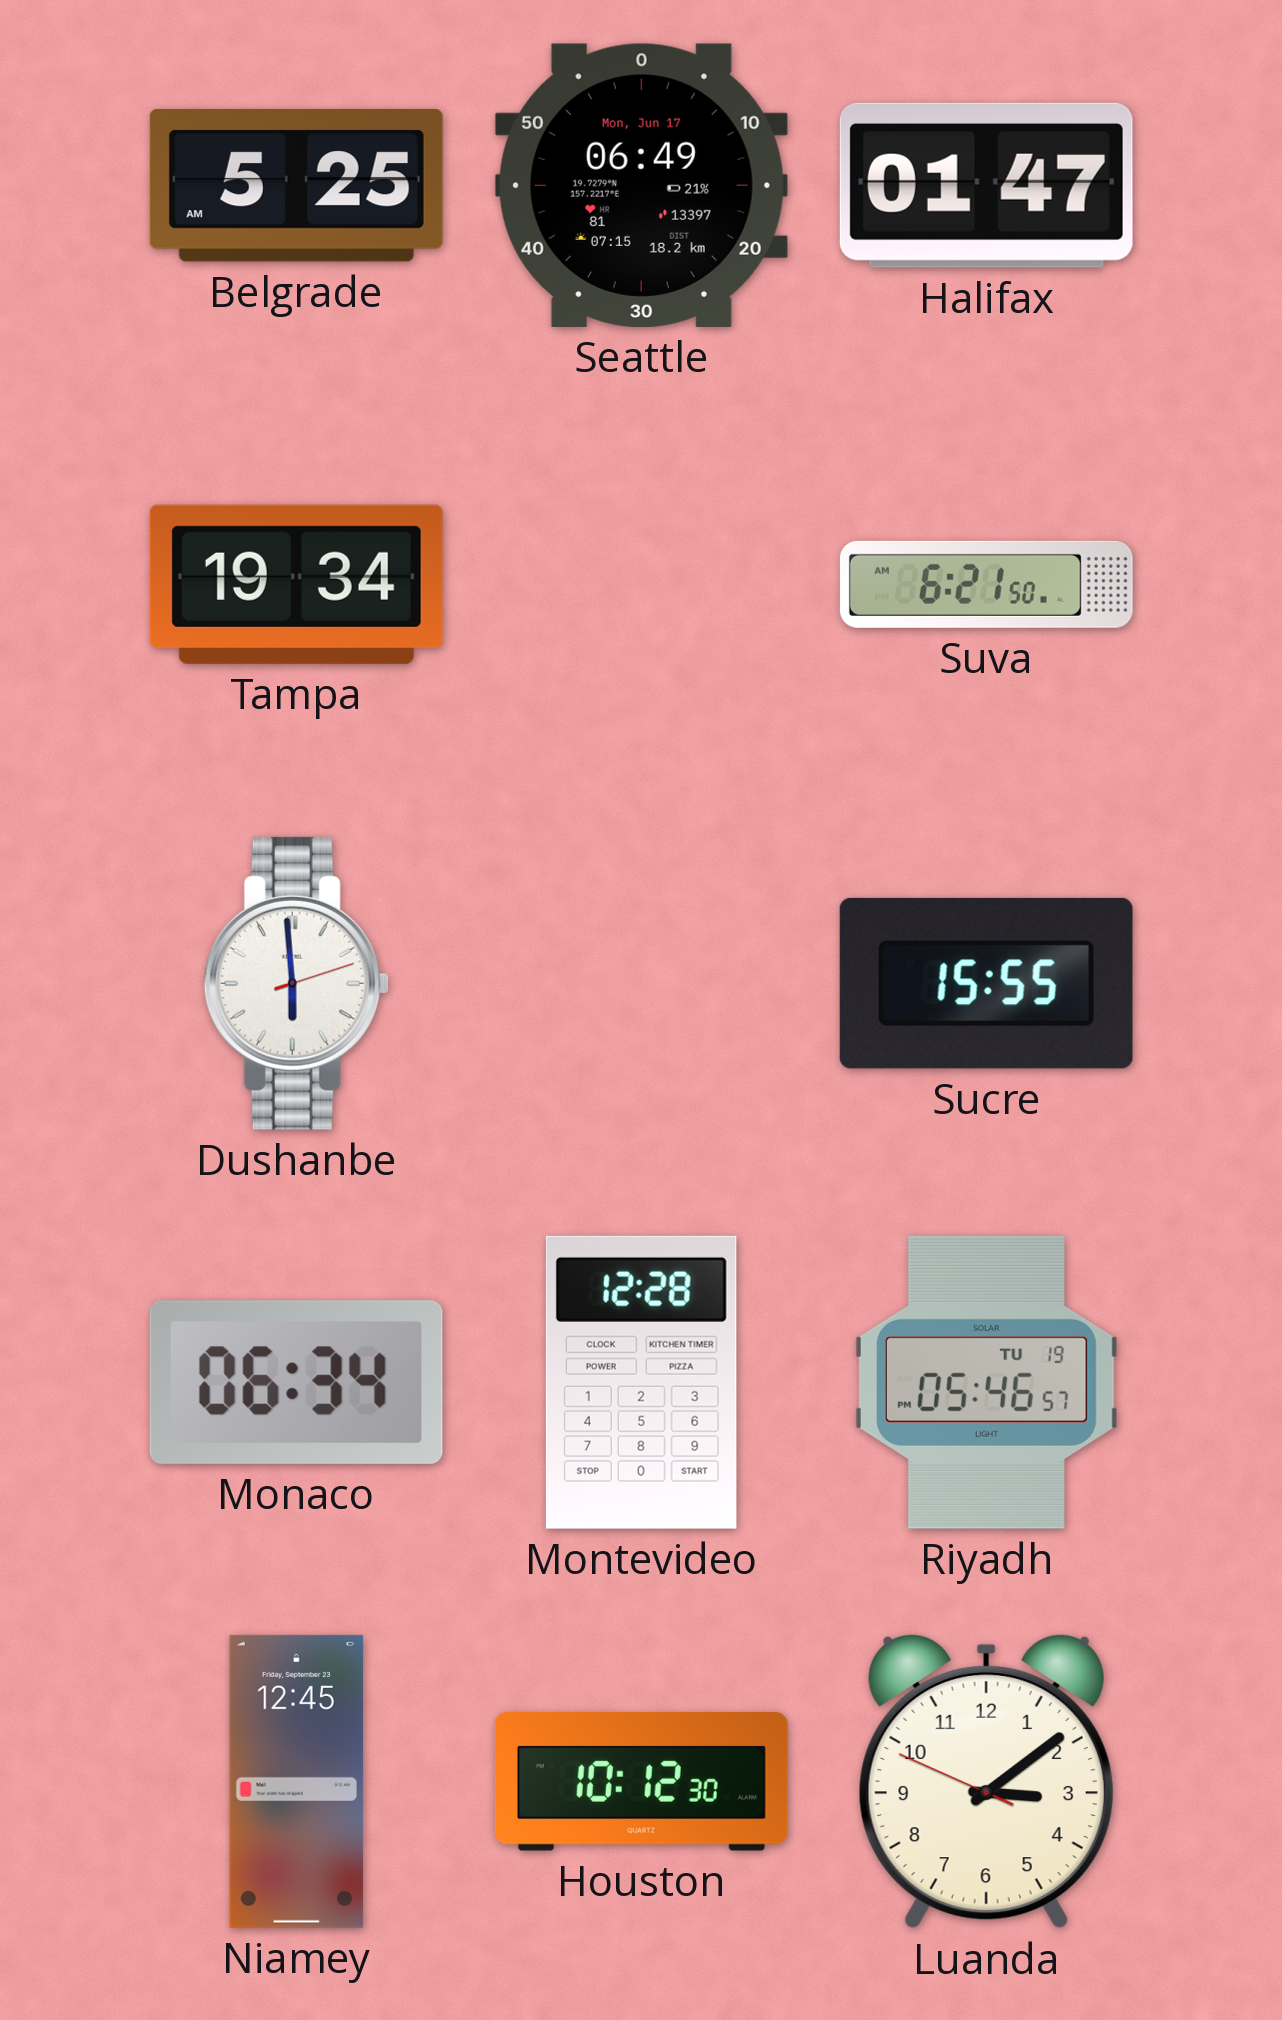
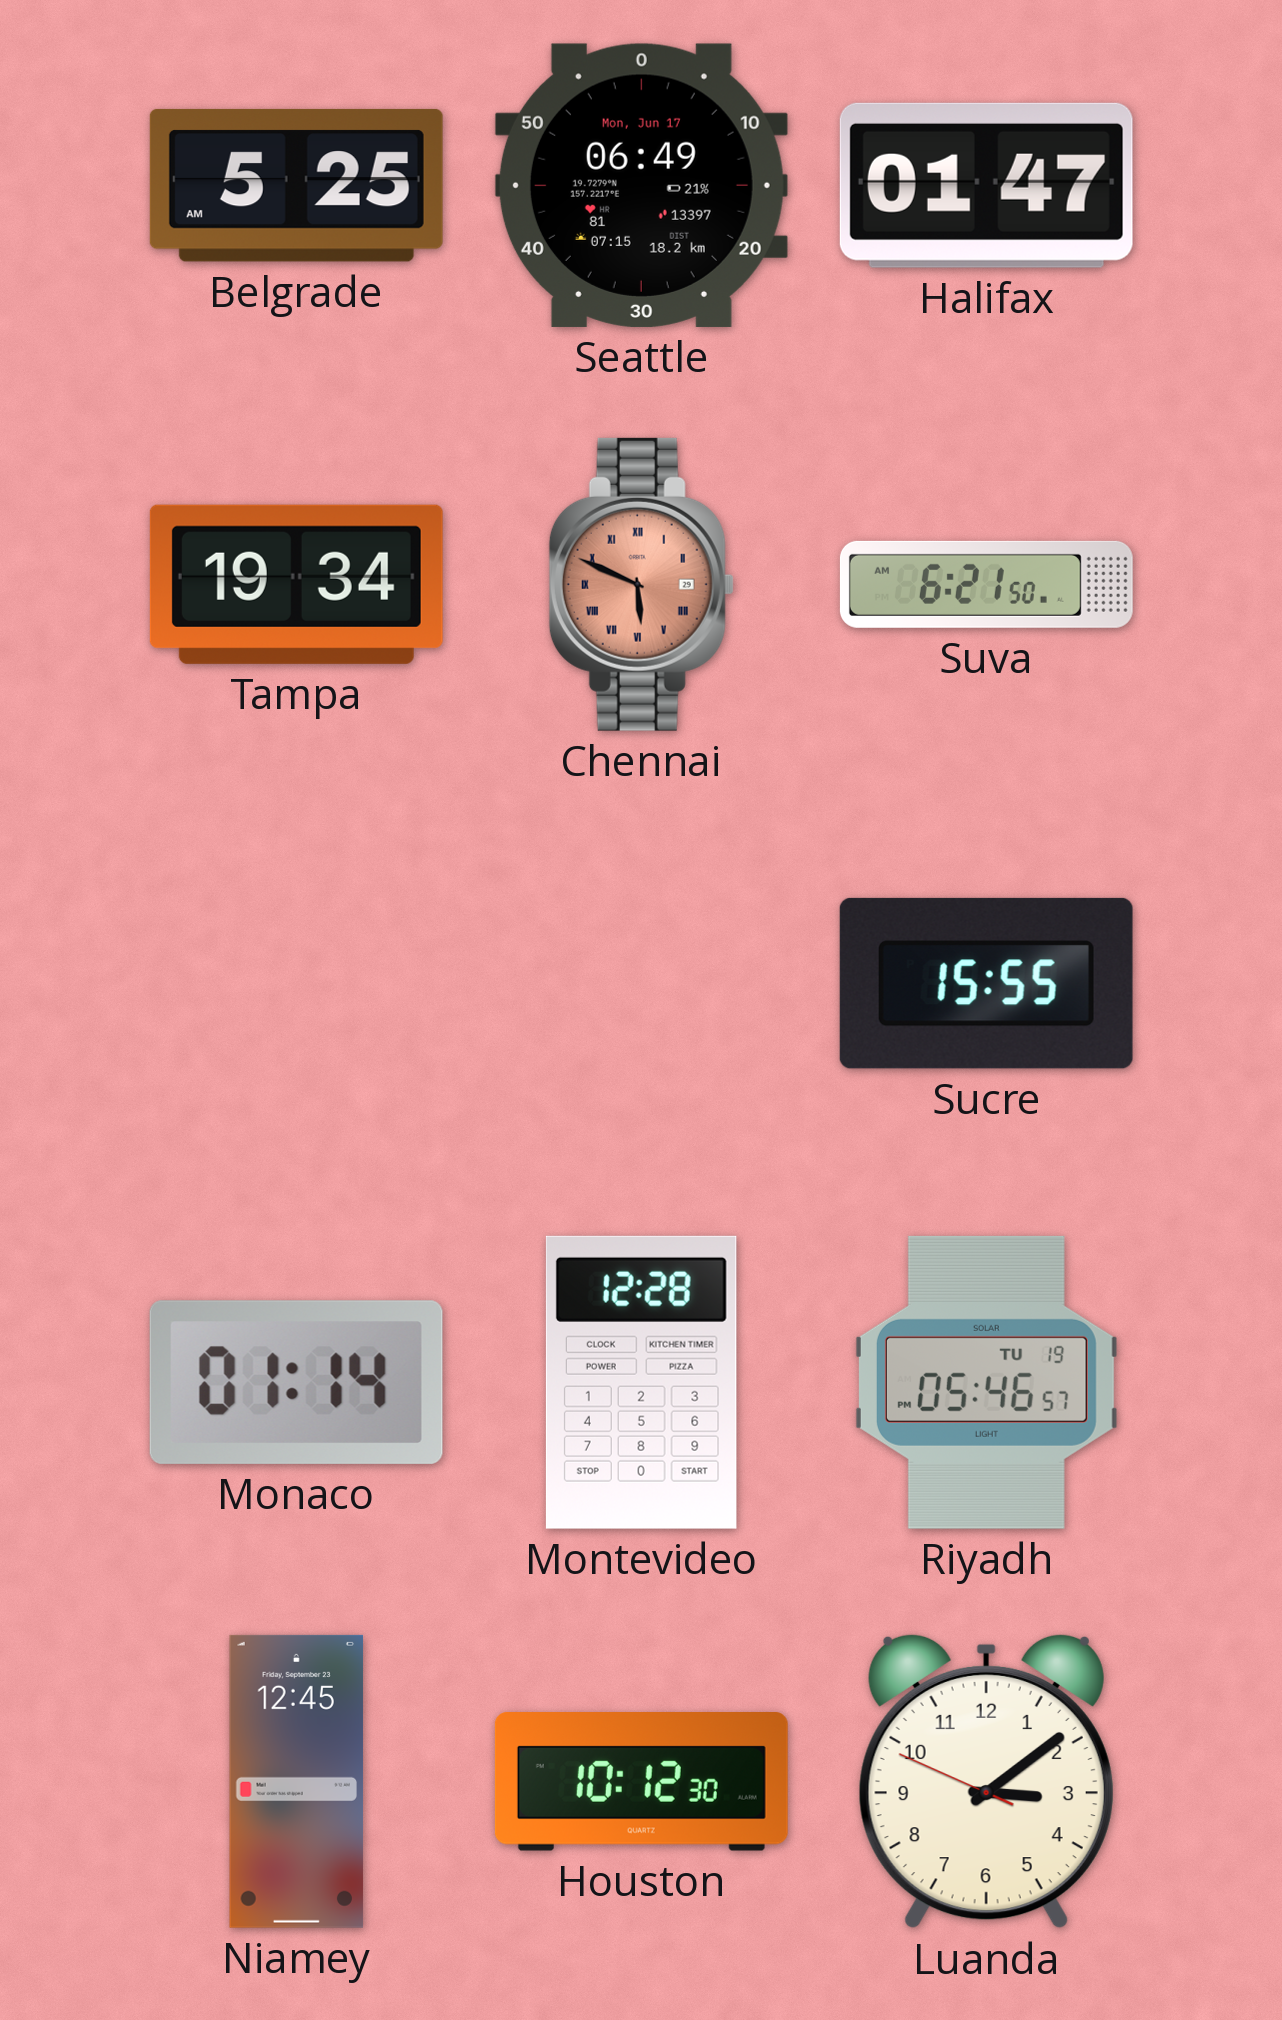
Chennai: none -> 5:49
Dushanbe: 5:59 -> none
Monaco: 06:34 -> 01:14
